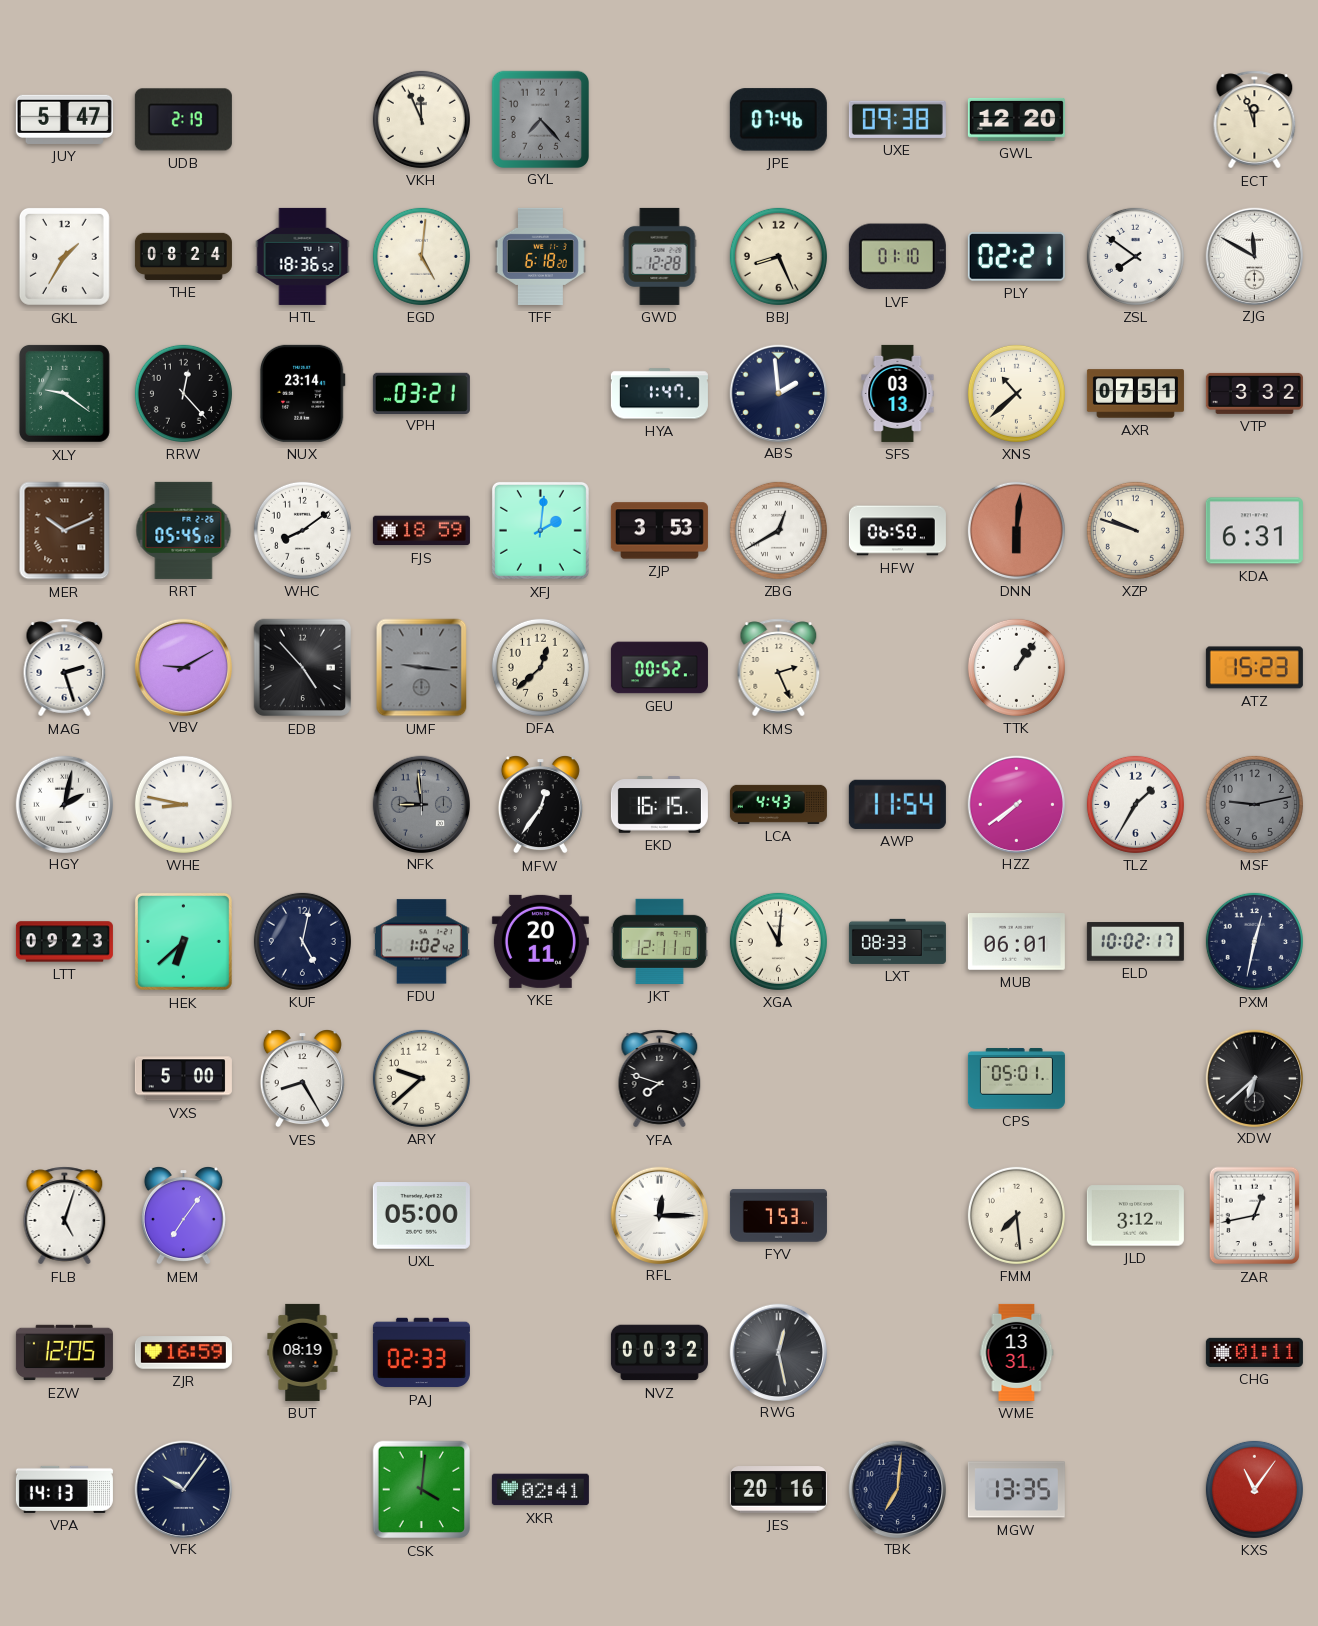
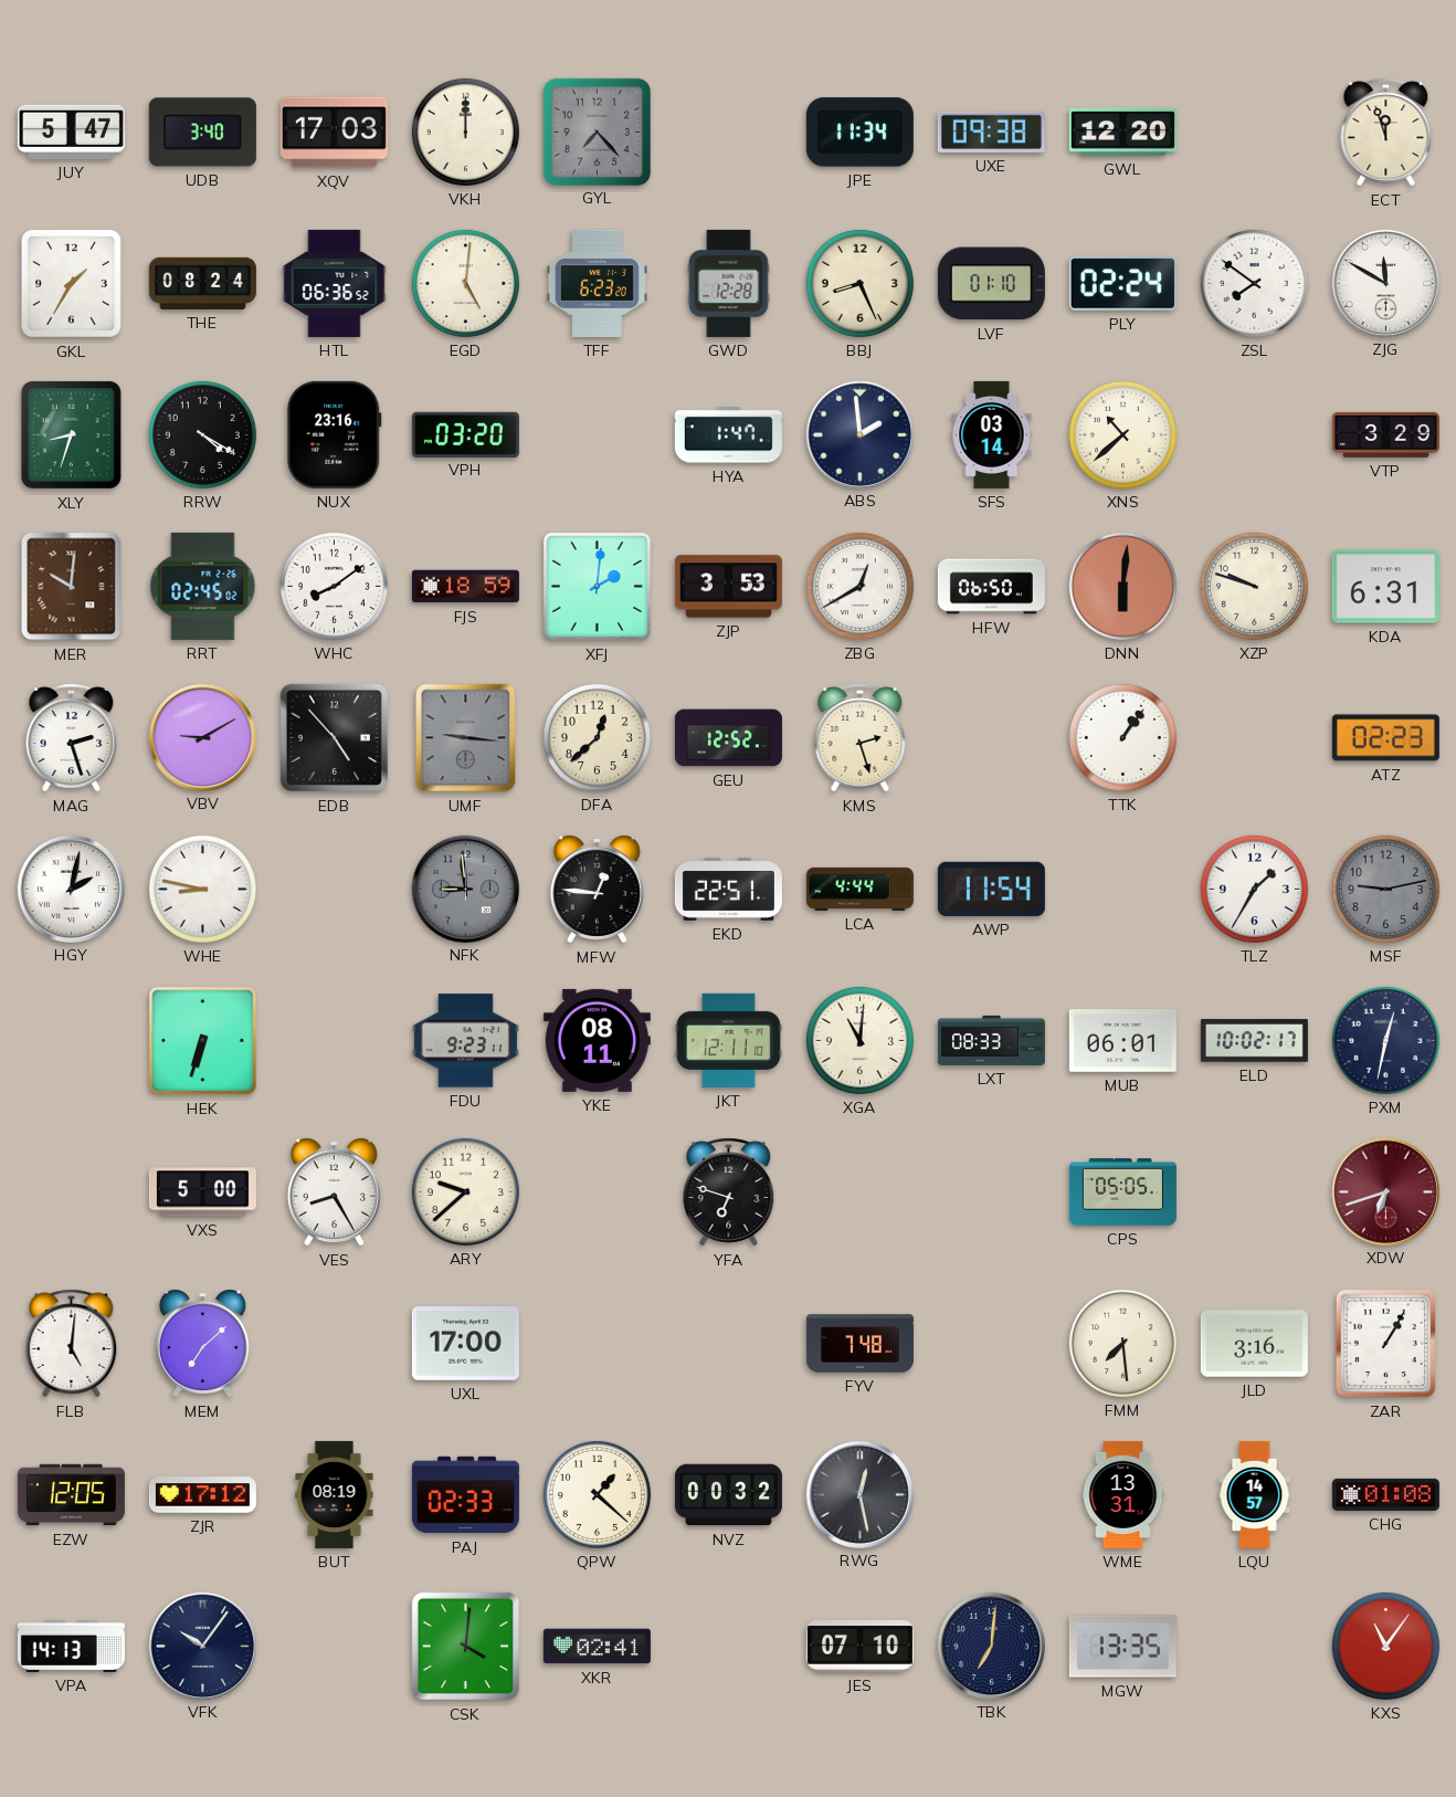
UDB: 2:19 -> 3:40
XQV: none -> 17:03
VKH: 11:56 -> 12:00
JPE: 07:46 -> 11:34
HTL: 18:36 -> 06:36
TFF: 6:18 -> 6:23
PLY: 02:21 -> 02:24
XLY: 9:21 -> 8:33
RRW: 12:23 -> 4:20
NUX: 23:14 -> 23:16
VPH: 03:21 -> 03:20
SFS: 03:13 -> 03:14
AXR: 07:51 -> none
VTP: 3:32 -> 3:29
MER: 10:11 -> 10:01
RRT: 05:45 -> 02:45
GEU: 00:52 -> 12:52
KMS: 2:26 -> 2:27
ATZ: 15:23 -> 02:23
MFW: 12:36 -> 12:46
EKD: 16:15 -> 22:51
LCA: 4:43 -> 4:44
HZZ: 7:39 -> none
LTT: 09:23 -> none
HEK: 6:38 -> 6:33
KUF: 5:02 -> none
FDU: 1:02 -> 9:23
YKE: 20:11 -> 08:11
YFA: 7:48 -> 6:48
CPS: 05:01 -> 05:05
XDW: 6:38 -> 6:42
XDW dial: black -> burgundy
FLB: 5:03 -> 5:01
MEM: 7:06 -> 7:08
UXL: 05:00 -> 17:00
RFL: 12:15 -> none
FYV: 7:53 -> 7:48
JLD: 3:12 -> 3:16
ZAR: 12:43 -> 1:05
ZJR: 16:59 -> 17:12
QPW: none -> 1:22
LQU: none -> 14:57
CHG: 01:11 -> 01:08
JES: 20:16 -> 07:10
